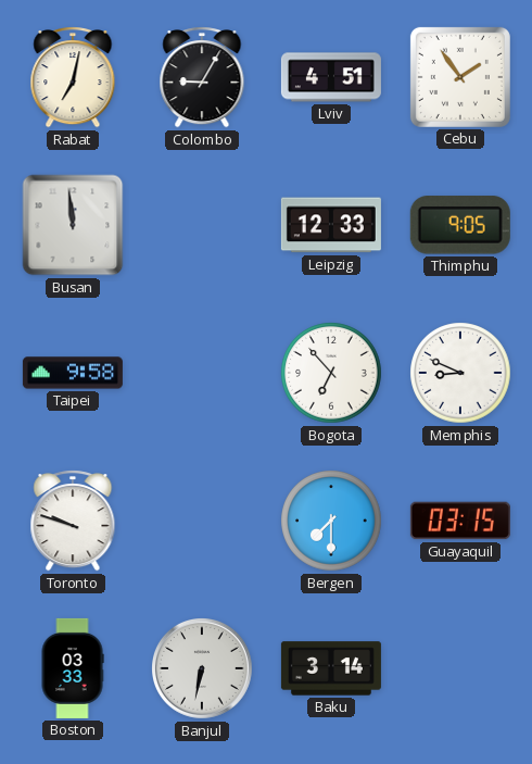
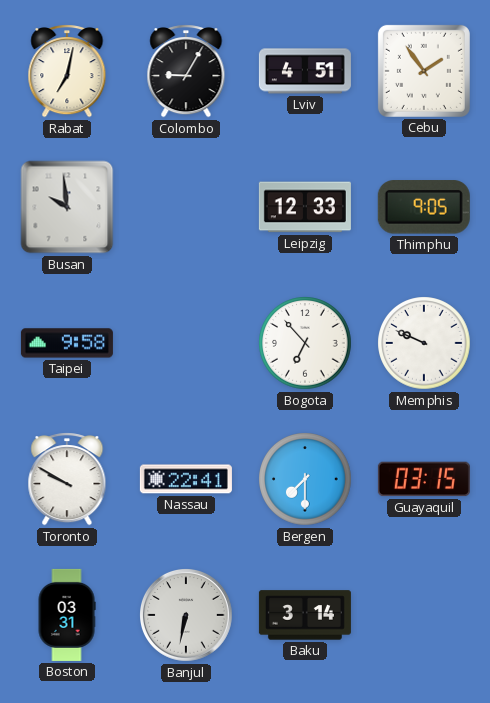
Busan: 11:59 -> 9:59
Memphis: 8:49 -> 9:49
Toronto: 9:48 -> 9:50
Nassau: none -> 22:41
Boston: 03:33 -> 03:31
